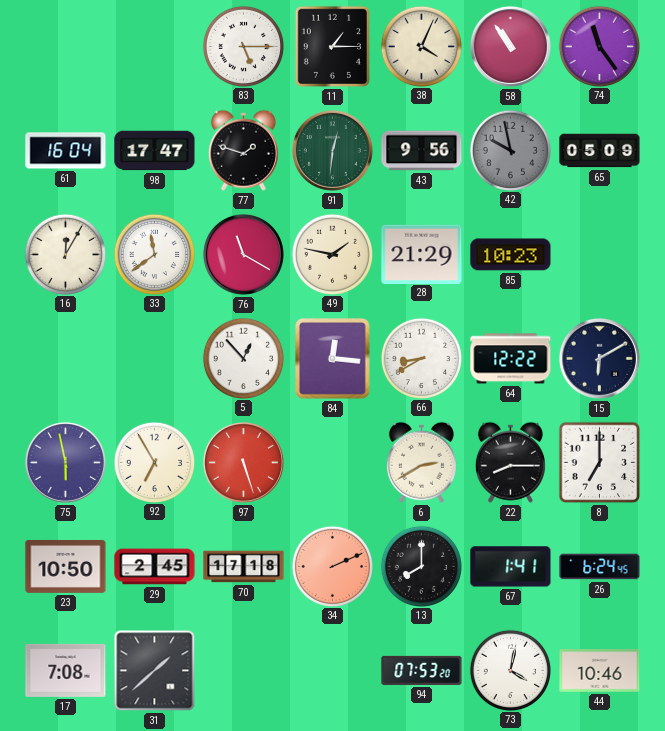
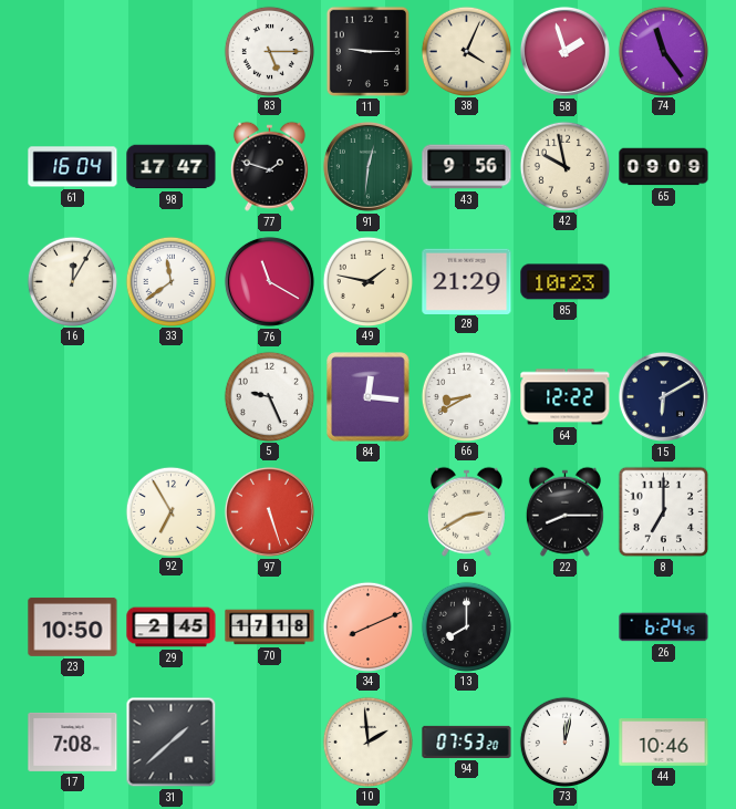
11: 1:15 -> 9:15
58: 10:54 -> 1:57
42 dial: grey -> cream
65: 05:09 -> 09:09
5: 12:53 -> 9:26
75: 5:58 -> none
34: 2:11 -> 8:11
67: 1:41 -> none
10: none -> 1:59
73: 4:02 -> 12:02
